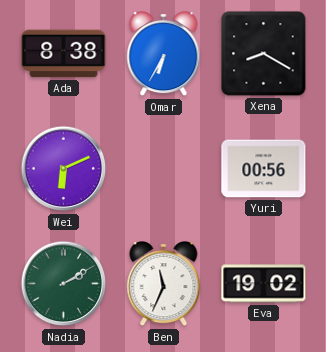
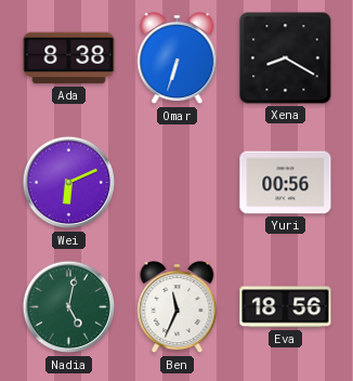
Omar: 6:35 -> 6:33
Nadia: 2:10 -> 5:02
Eva: 19:02 -> 18:56
